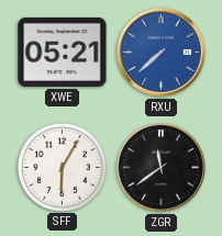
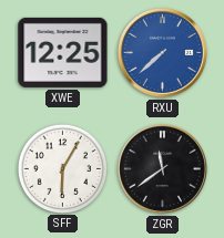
XWE: 05:21 -> 12:25
